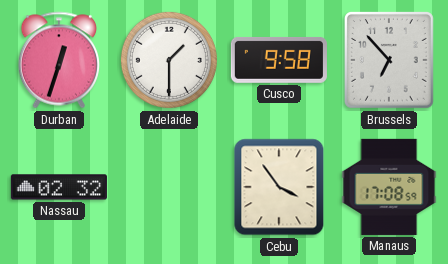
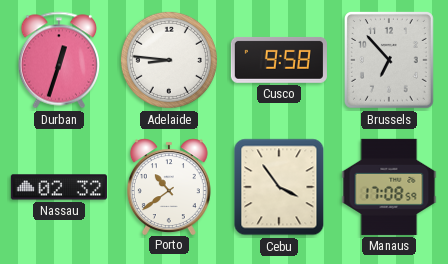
Adelaide: 1:30 -> 8:46
Porto: none -> 10:39
